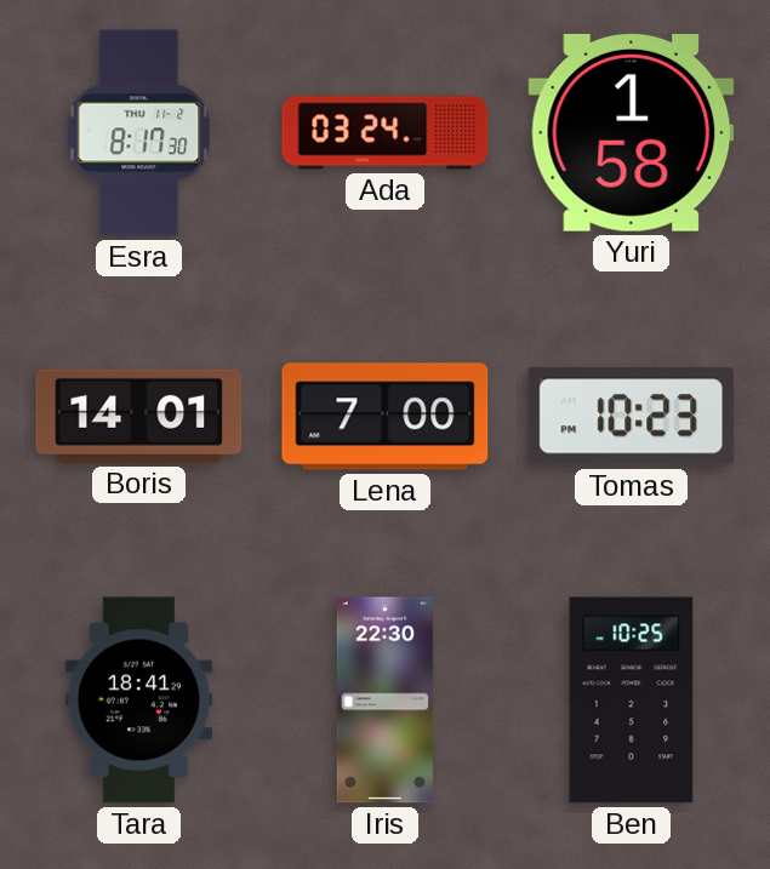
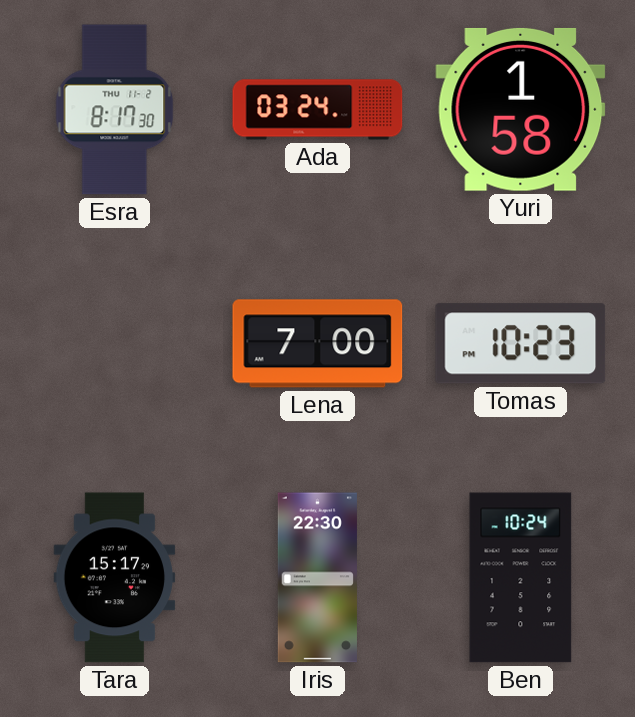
Boris: 14:01 -> none
Tara: 18:41 -> 15:17
Ben: 10:25 -> 10:24
